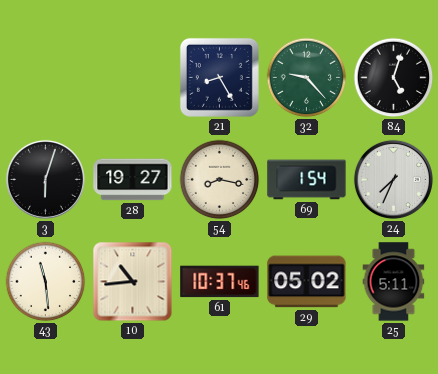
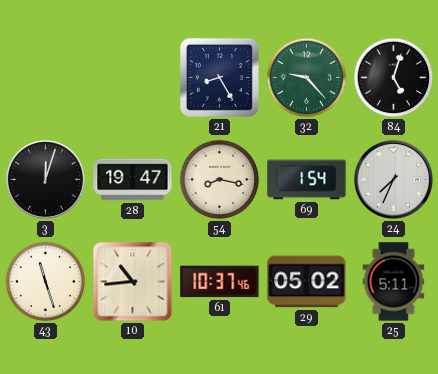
3: 6:03 -> 12:03
28: 19:27 -> 19:47
43: 11:29 -> 11:27
